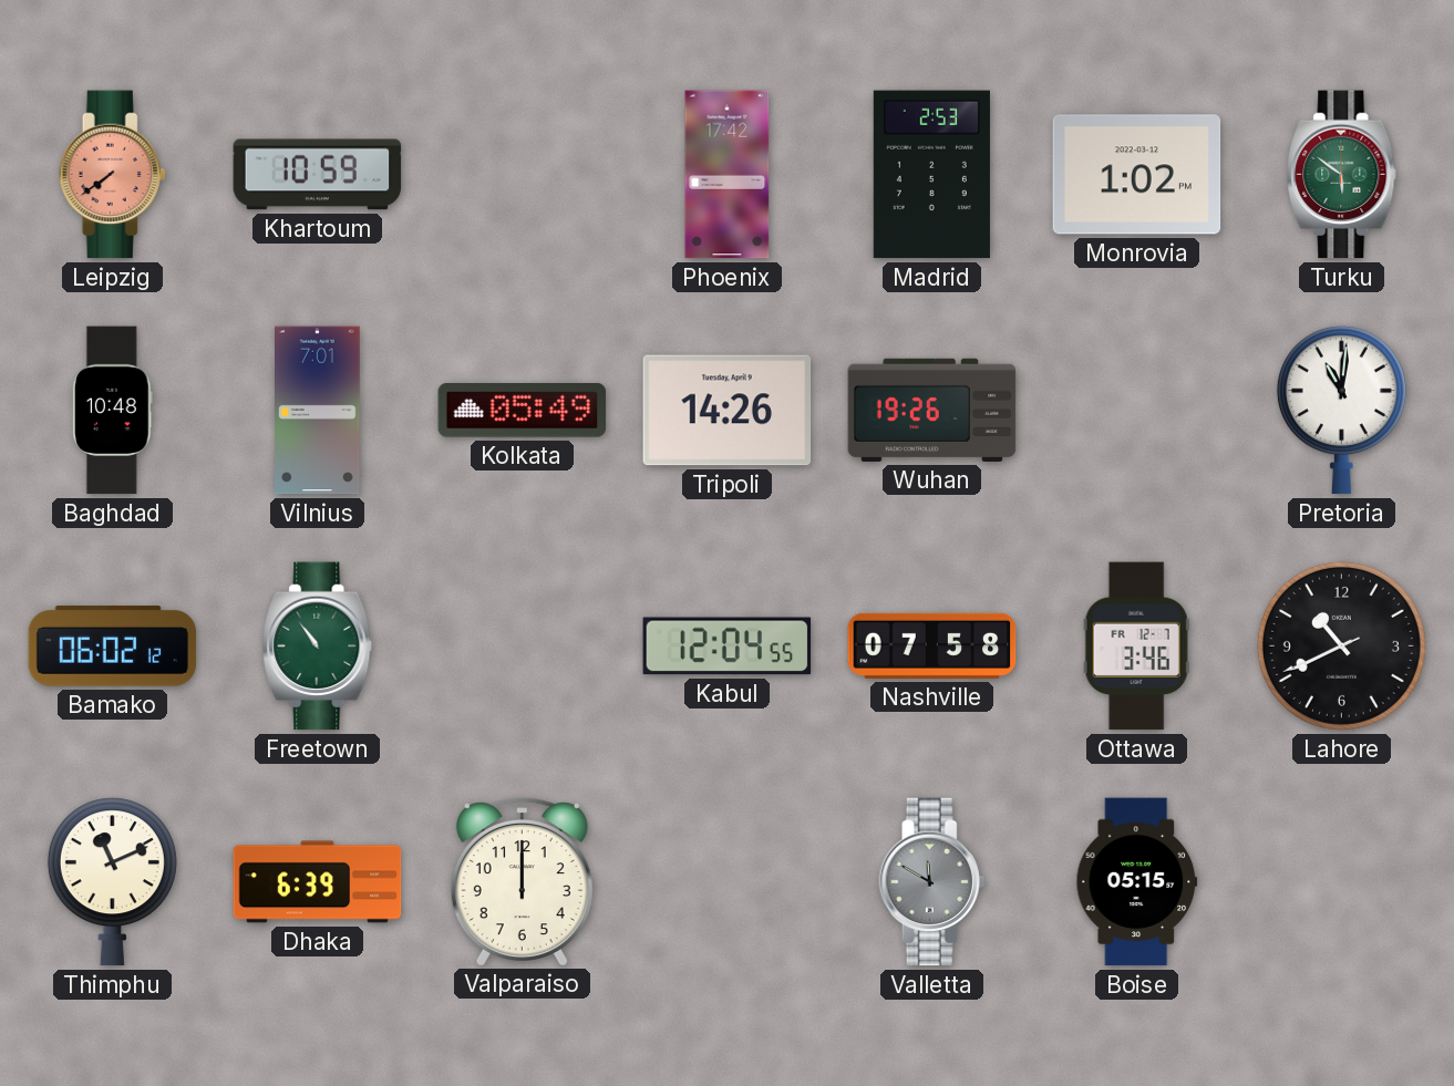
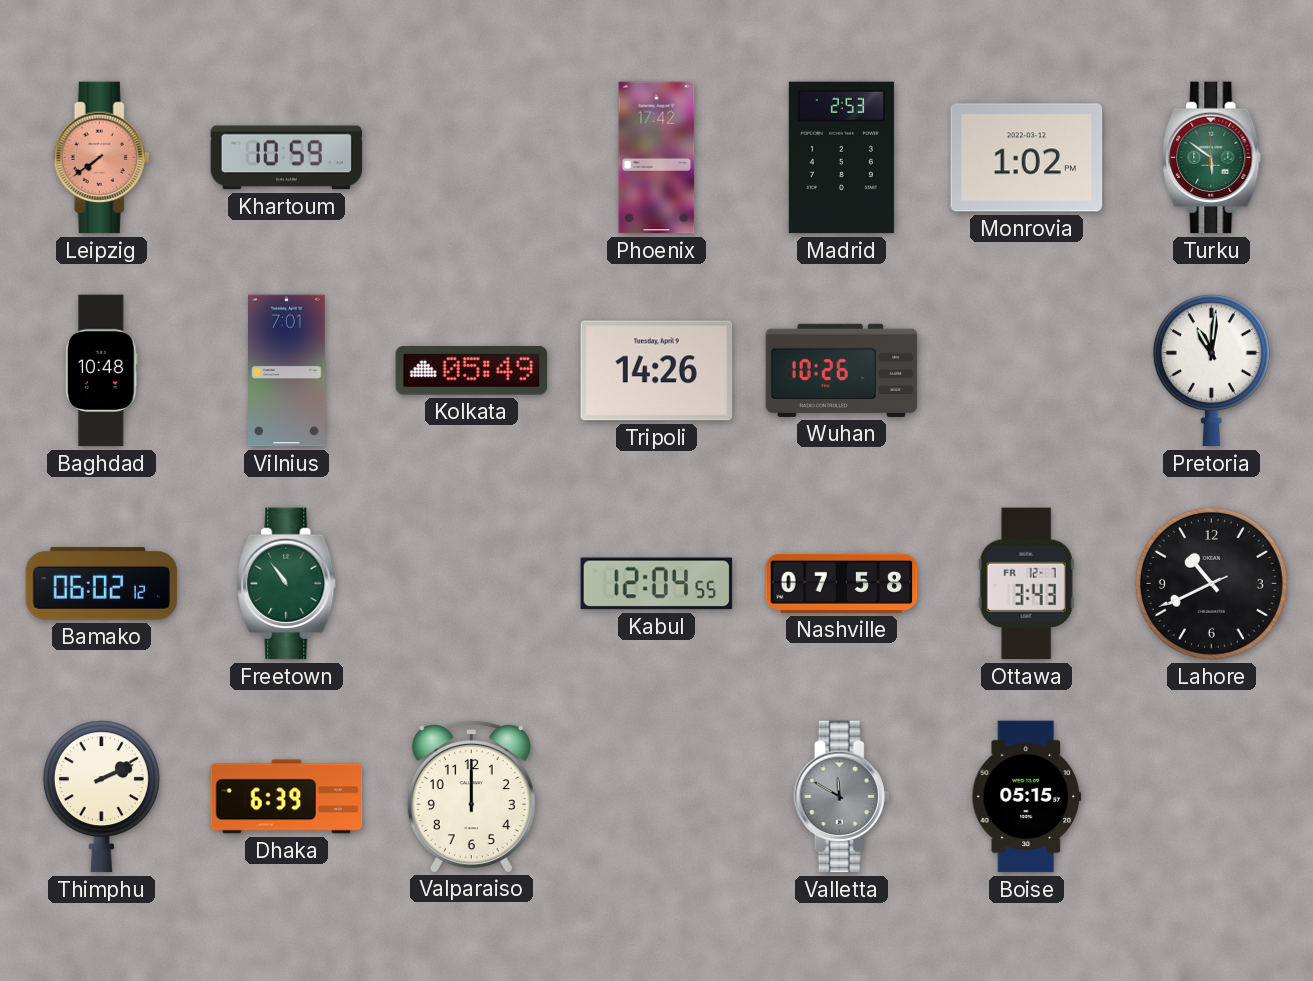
Wuhan: 19:26 -> 10:26
Ottawa: 3:46 -> 3:43
Thimphu: 11:11 -> 2:11
